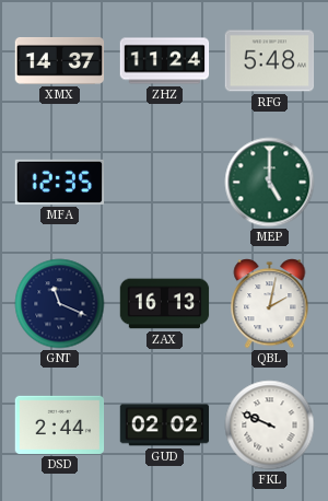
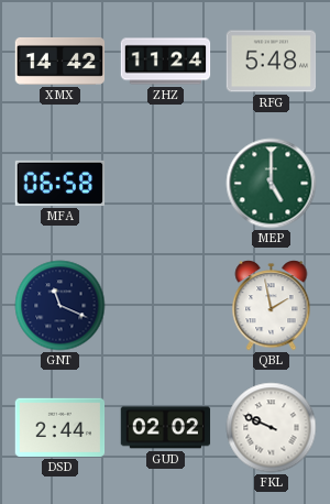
XMX: 14:37 -> 14:42
MFA: 12:35 -> 06:58
ZAX: 16:13 -> none
QBL: 2:02 -> 1:58
